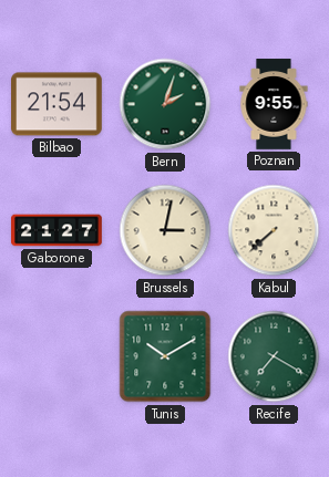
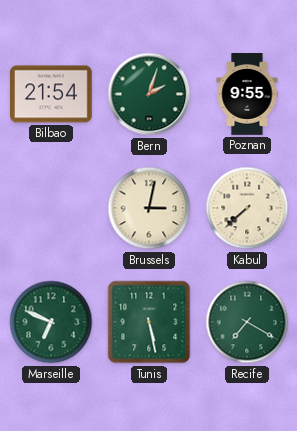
Gaborone: 21:27 -> none
Marseille: none -> 6:49
Tunis: 10:10 -> 5:28
